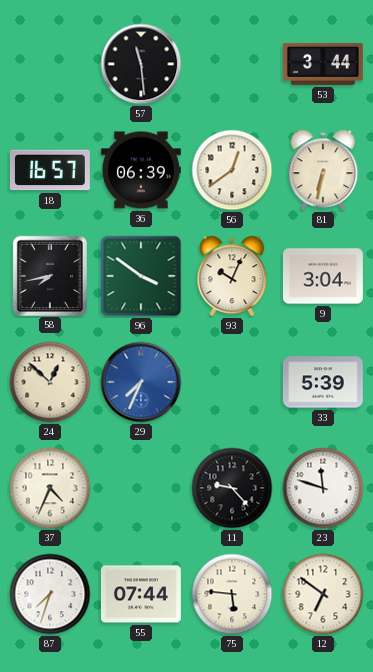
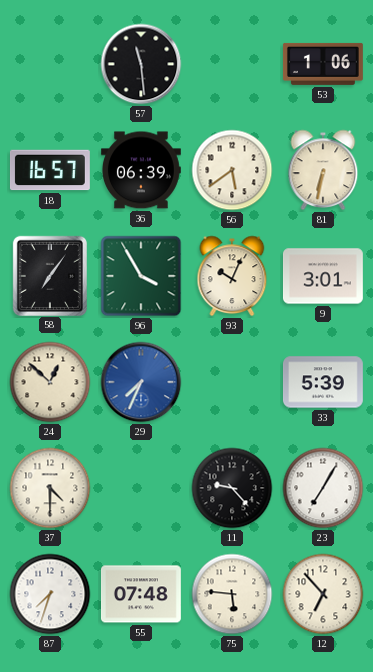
53: 3:44 -> 1:06
56: 12:39 -> 5:39
58: 7:43 -> 7:06
96: 3:51 -> 3:55
9: 3:04 -> 3:01
37: 4:34 -> 4:30
23: 11:48 -> 7:05
55: 07:44 -> 07:48
12: 6:51 -> 6:53
